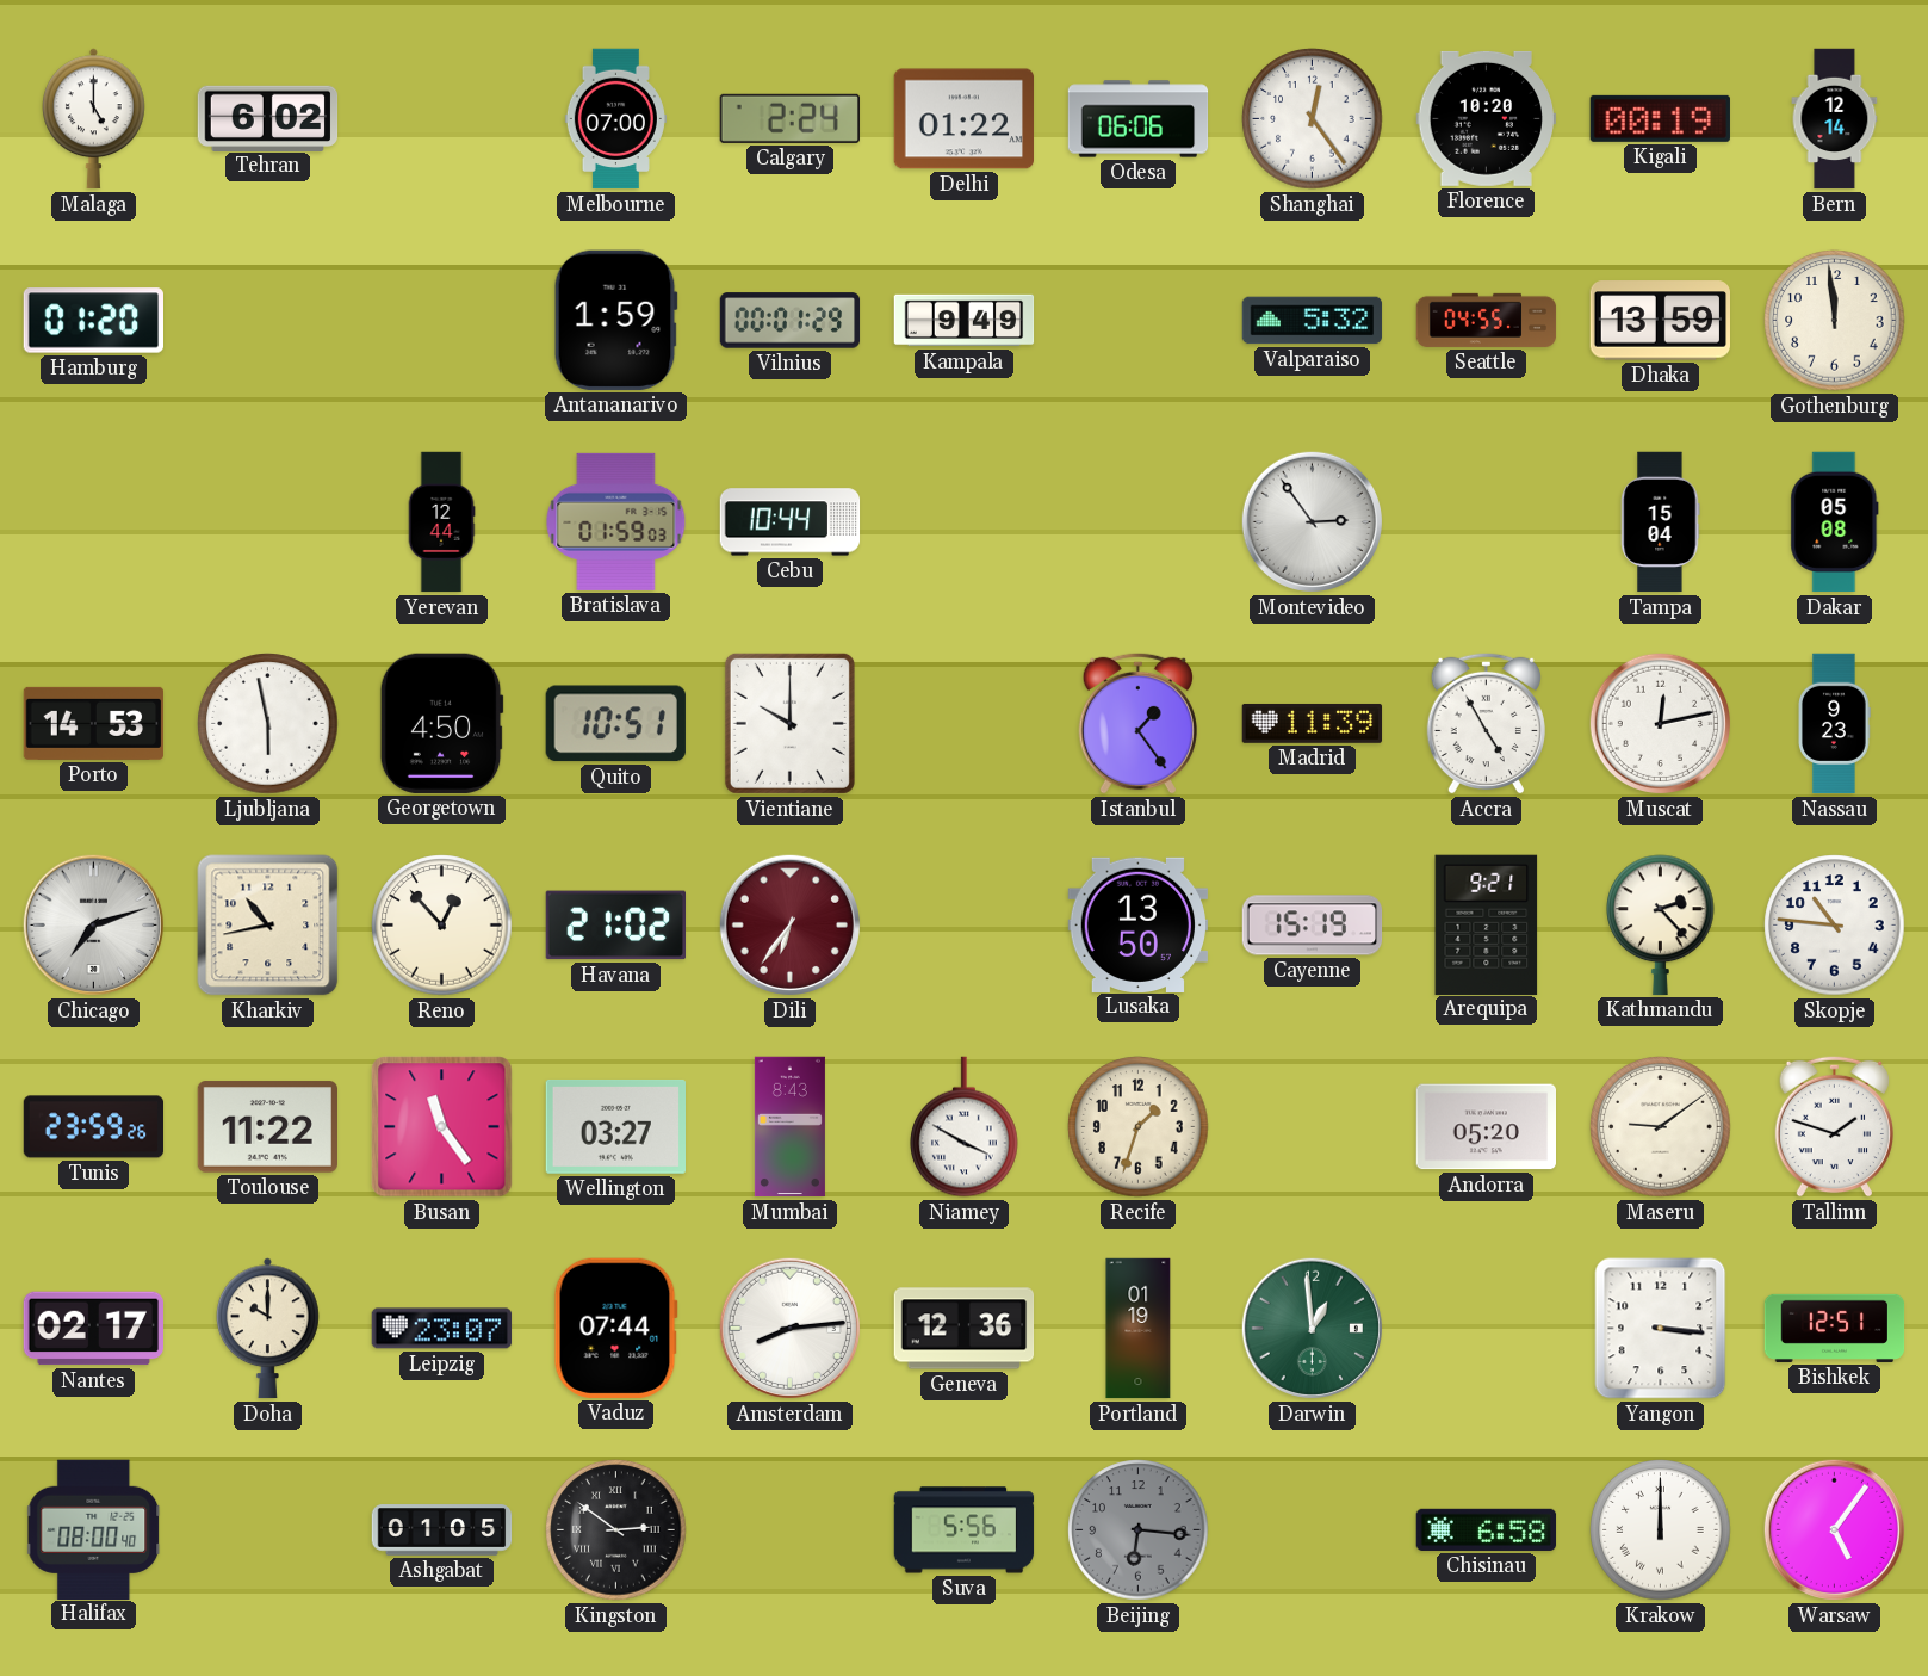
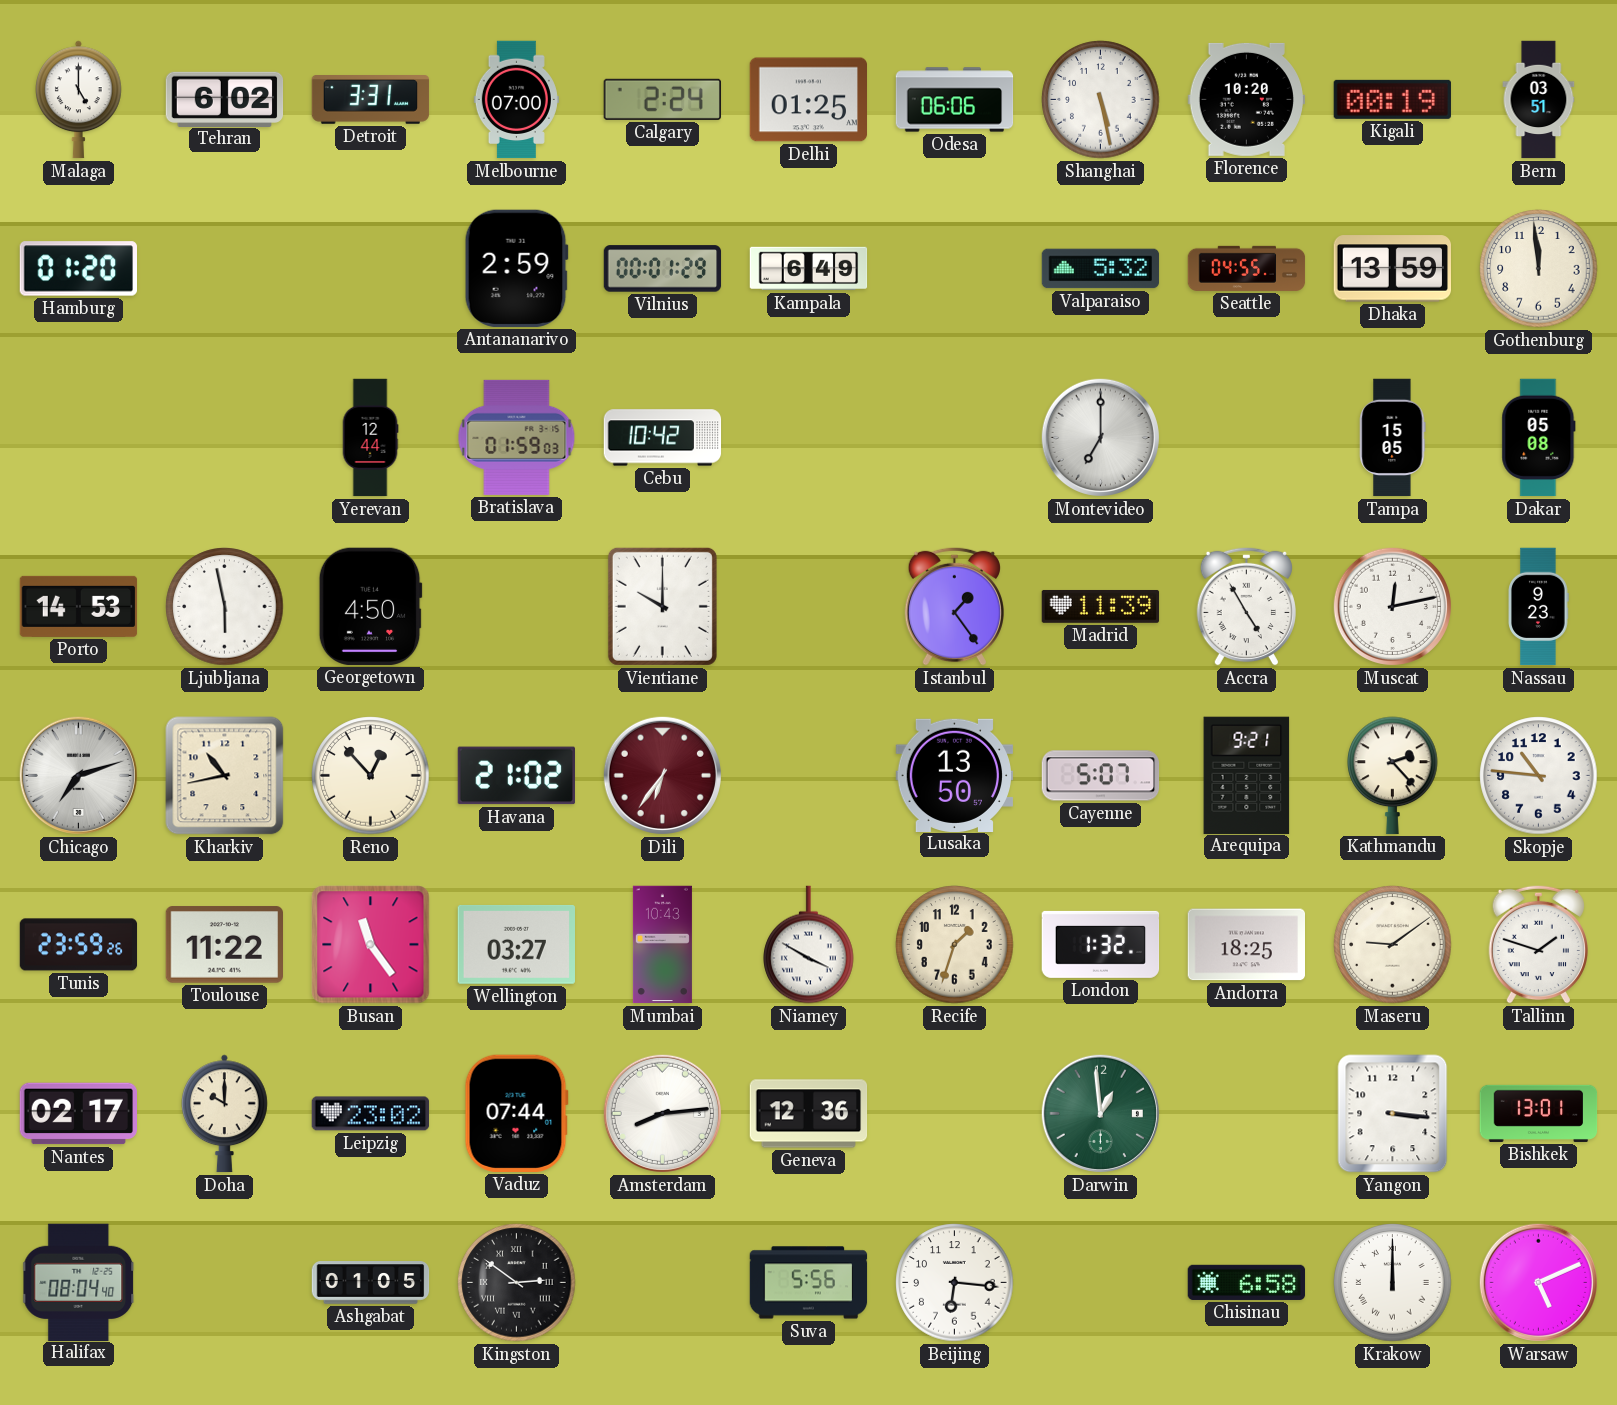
Detroit: none -> 3:31
Delhi: 01:22 -> 01:25
Shanghai: 12:24 -> 5:28
Bern: 12:14 -> 03:51
Antananarivo: 1:59 -> 2:59
Kampala: 9:49 -> 6:49
Cebu: 10:44 -> 10:42
Montevideo: 2:54 -> 7:00
Tampa: 15:04 -> 15:05
Quito: 10:51 -> none
Cayenne: 15:19 -> 5:07
Mumbai: 8:43 -> 10:43
London: none -> 1:32
Andorra: 05:20 -> 18:25
Leipzig: 23:07 -> 23:02
Portland: 01:19 -> none
Bishkek: 12:51 -> 13:01
Halifax: 08:00 -> 08:04
Beijing dial: grey -> white
Warsaw: 5:06 -> 5:11
